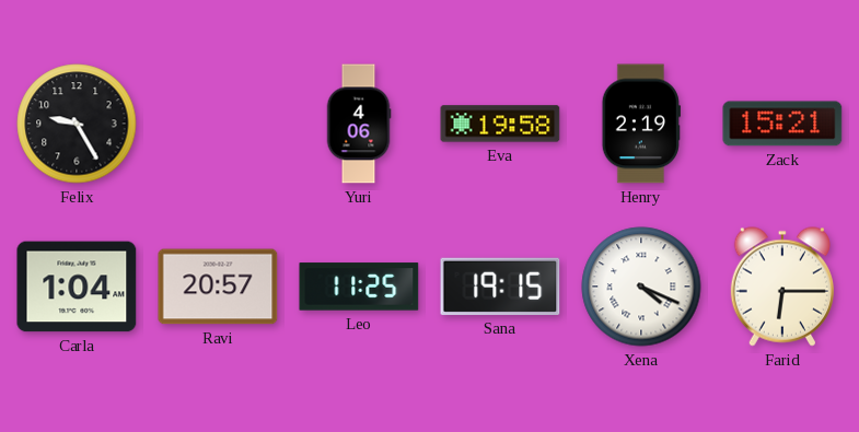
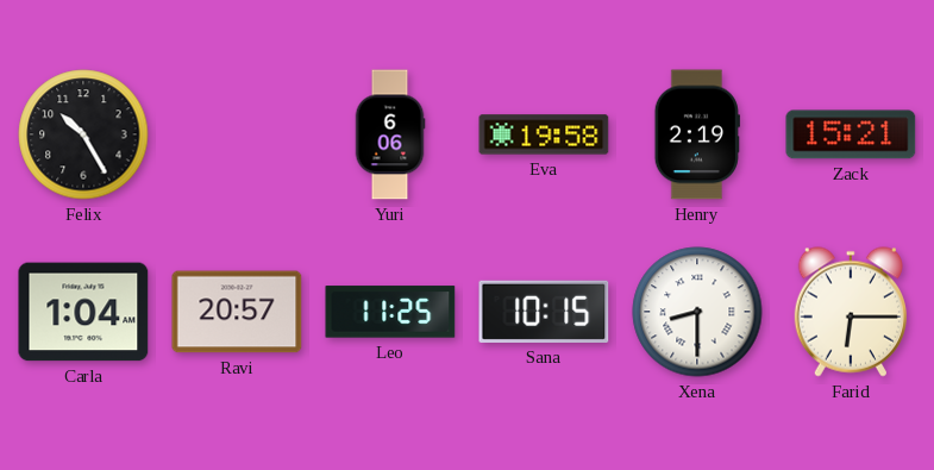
Felix: 9:25 -> 10:25
Yuri: 4:06 -> 6:06
Sana: 19:15 -> 10:15
Xena: 4:19 -> 8:30
